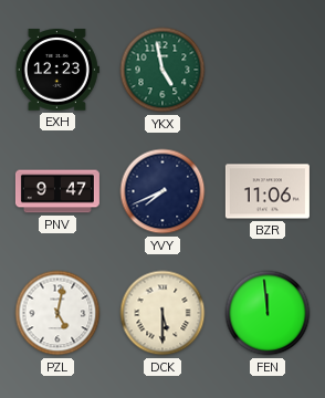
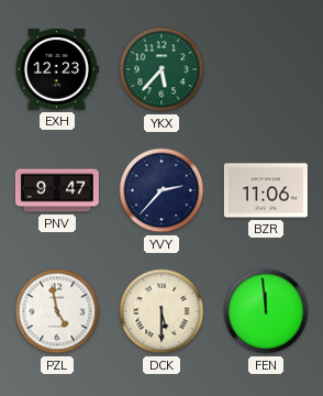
YKX: 4:58 -> 5:37
YVY: 7:41 -> 2:37
PZL: 5:02 -> 4:58
